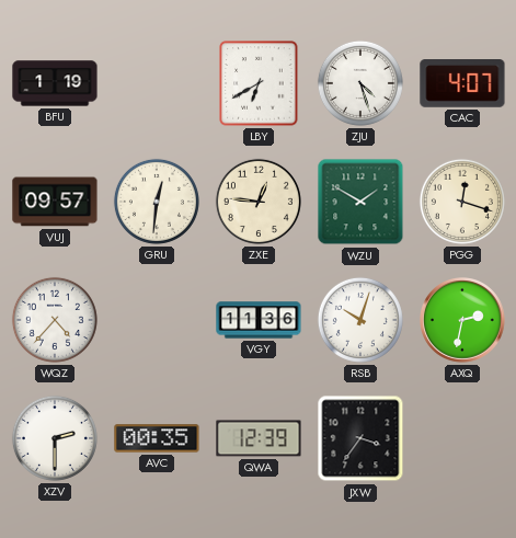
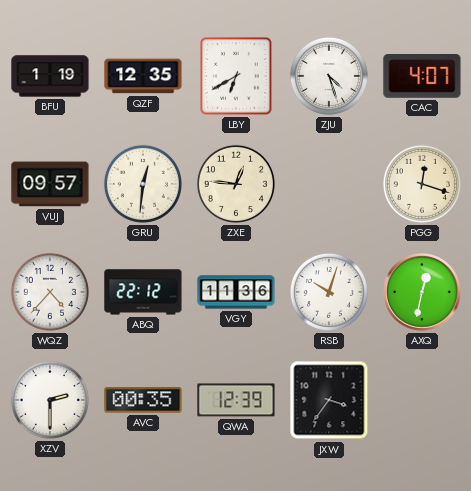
QZF: none -> 12:35
WZU: 1:50 -> none
ABQ: none -> 22:12
AXQ: 2:32 -> 12:32
